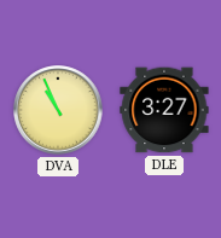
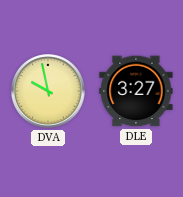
DVA: 10:56 -> 9:58
